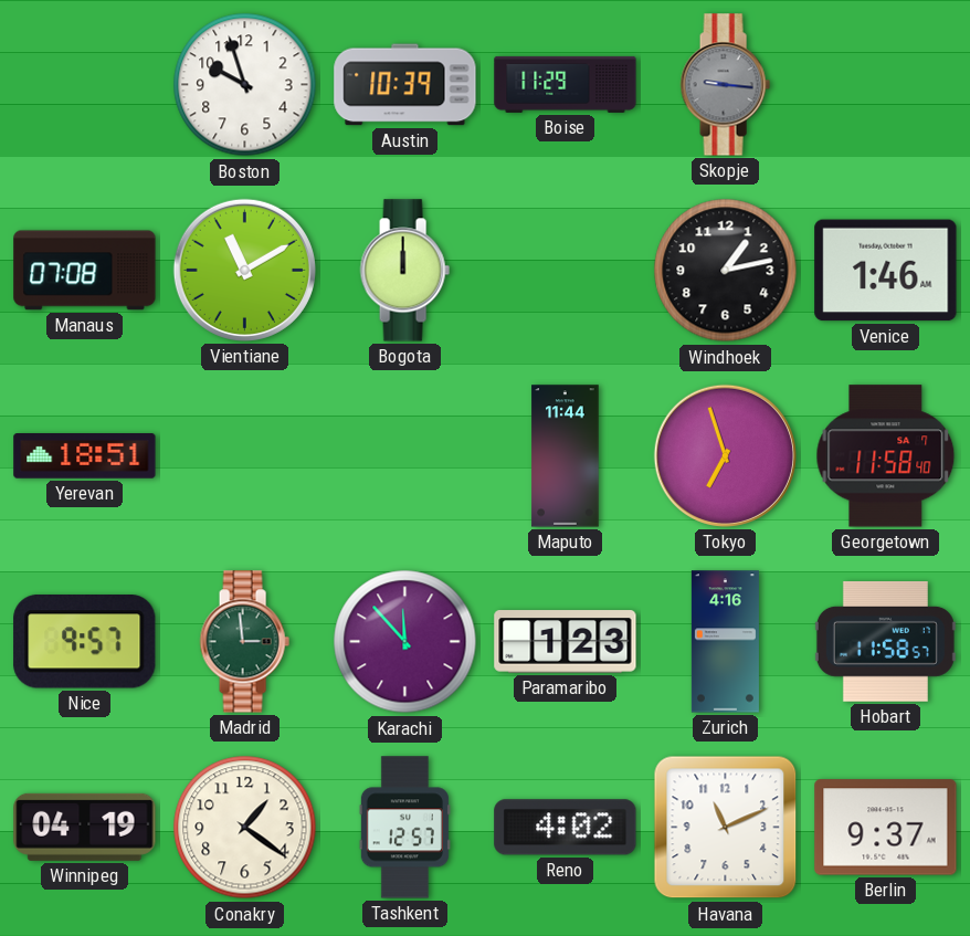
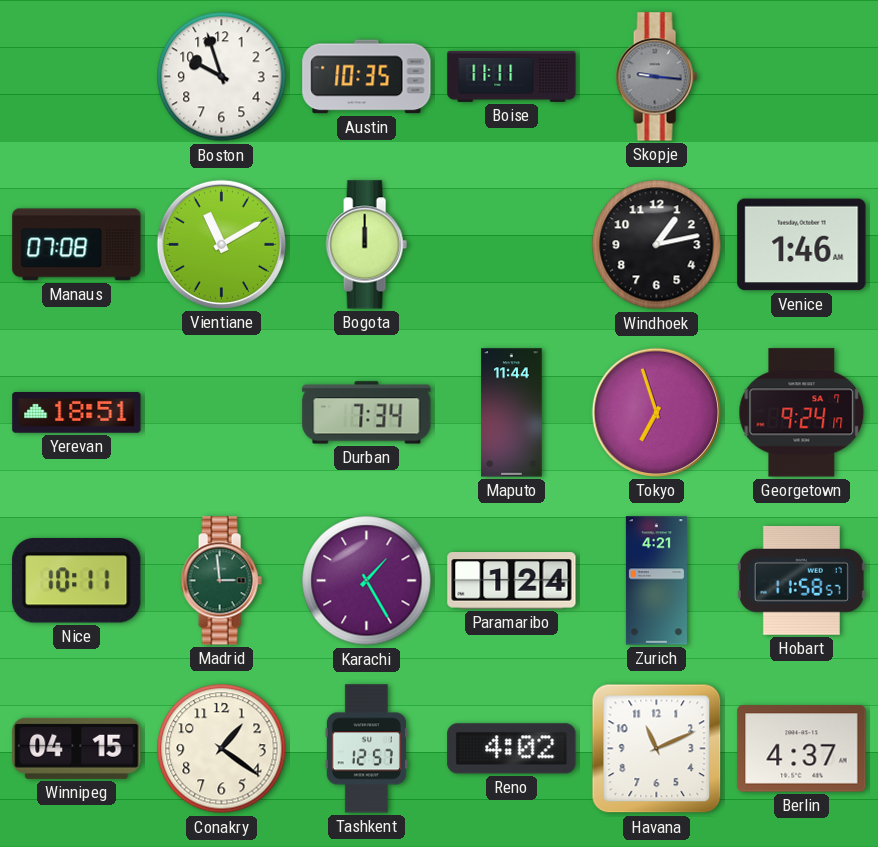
Austin: 10:39 -> 10:35
Boise: 11:29 -> 11:11
Durban: none -> 7:34
Georgetown: 11:58 -> 9:24
Nice: 9:57 -> 10:11
Karachi: 11:53 -> 1:25
Paramaribo: 1:23 -> 1:24
Zurich: 4:16 -> 4:21
Winnipeg: 04:19 -> 04:15
Berlin: 9:37 -> 4:37
